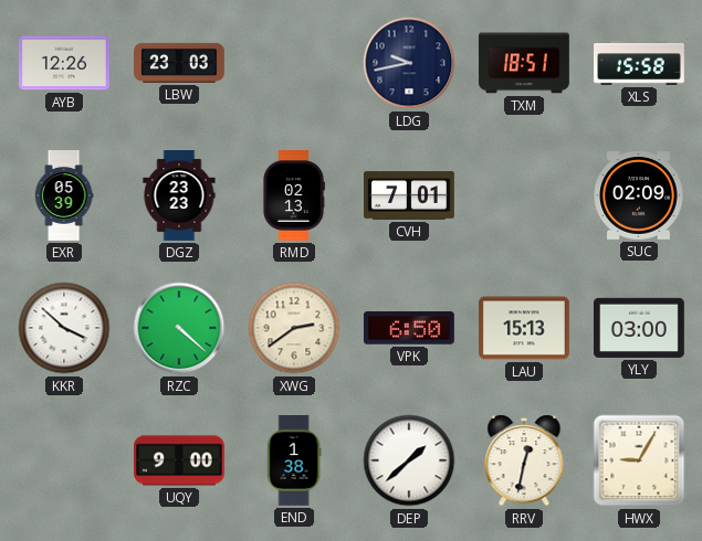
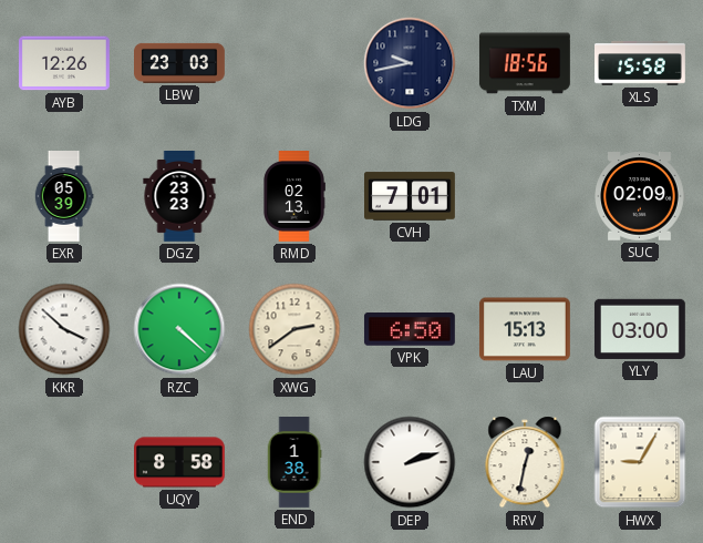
TXM: 18:51 -> 18:56
UQY: 9:00 -> 8:58
DEP: 1:38 -> 2:12
